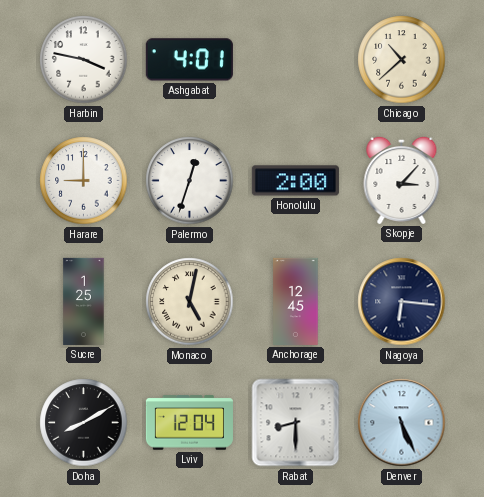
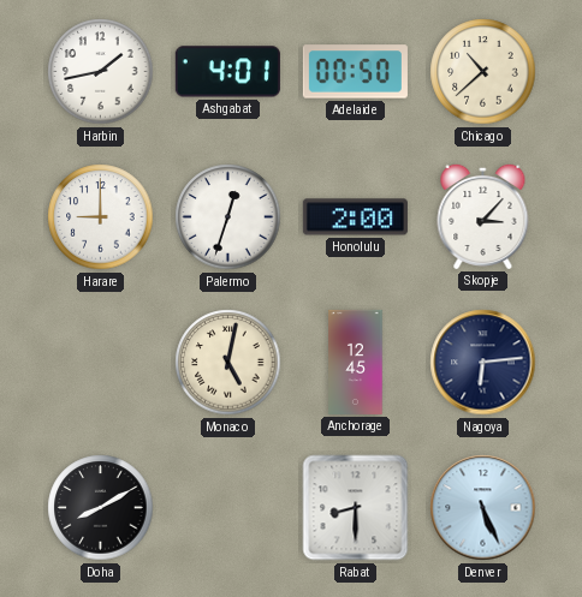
Harbin: 3:47 -> 1:43
Adelaide: none -> 00:50
Sucre: 1:25 -> none
Nagoya: 6:16 -> 6:14
Lviv: 12:04 -> none
